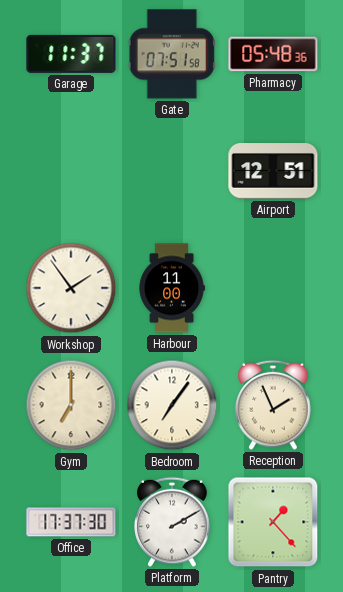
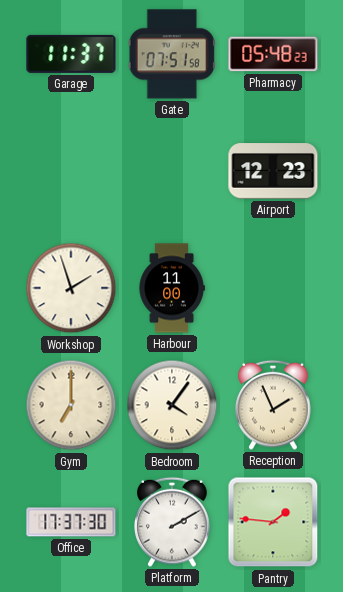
Pharmacy: 05:48:36 -> 05:48:23
Airport: 12:51 -> 12:23
Workshop: 1:54 -> 1:57
Bedroom: 7:06 -> 4:06
Pantry: 1:23 -> 1:46
